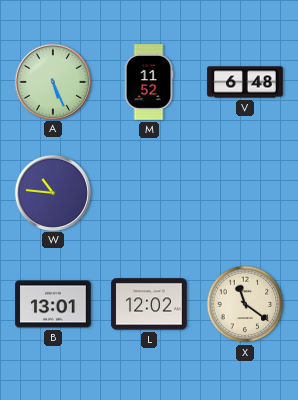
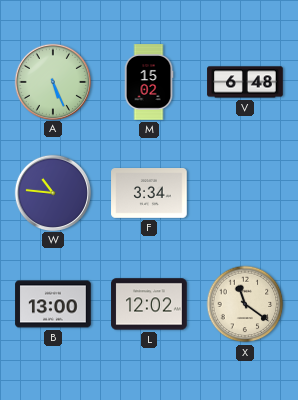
M: 11:52 -> 15:02
F: none -> 3:34
B: 13:01 -> 13:00
